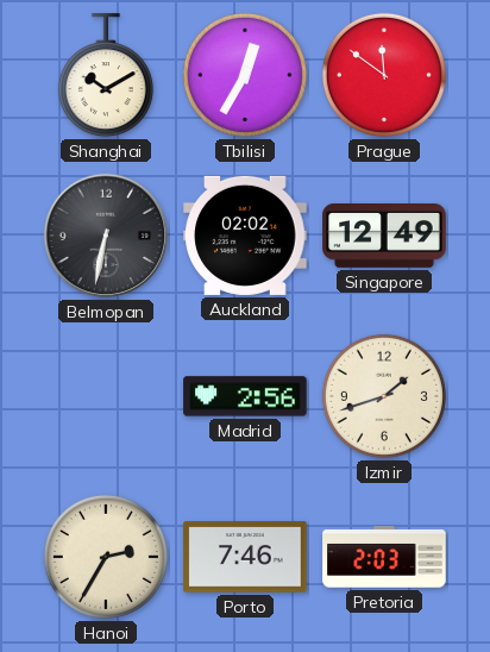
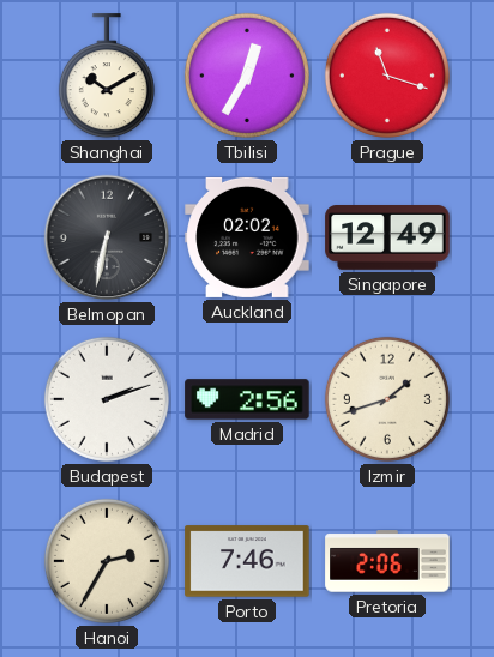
Prague: 11:51 -> 11:18
Budapest: none -> 2:12
Pretoria: 2:03 -> 2:06
